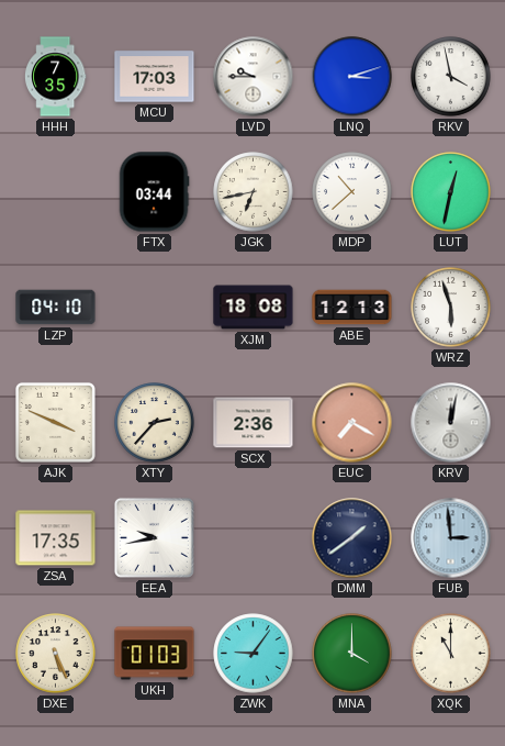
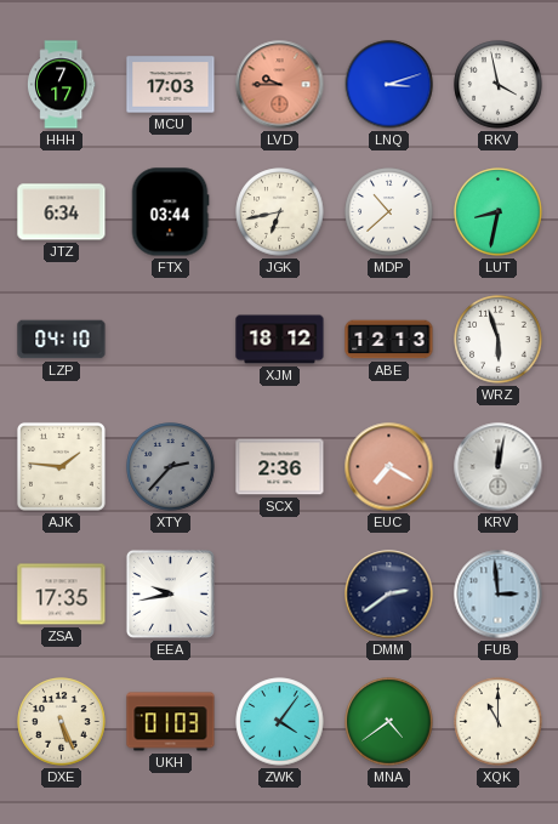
HHH: 7:35 -> 7:17
LVD dial: white -> salmon
JTZ: none -> 6:34
LUT: 12:32 -> 8:32
XJM: 18:08 -> 18:12
AJK: 3:49 -> 1:46
XTY dial: cream -> grey
DMM: 1:39 -> 2:39
ZWK: 9:06 -> 4:06
MNA: 4:00 -> 4:39
